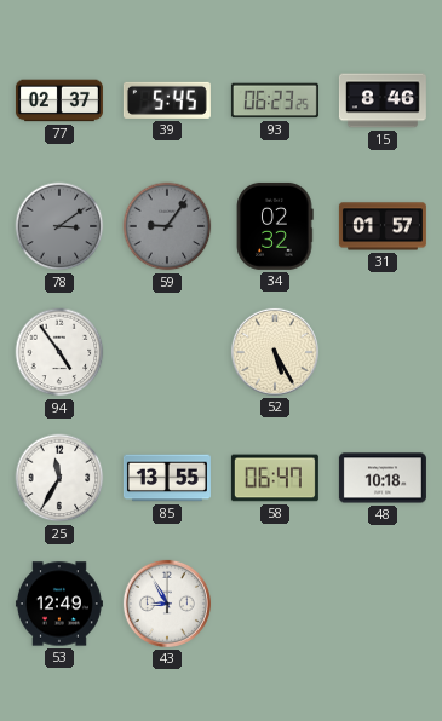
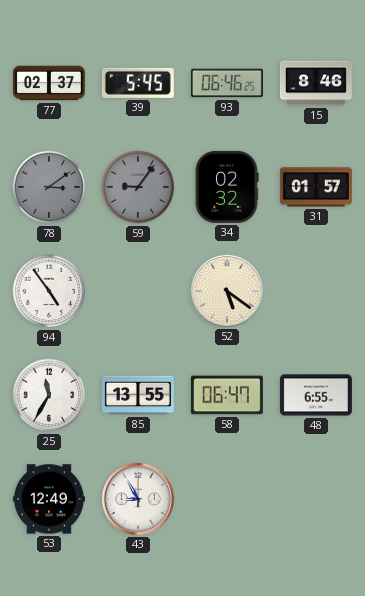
93: 06:23 -> 06:46
52: 5:25 -> 5:21
48: 10:18 -> 6:55
